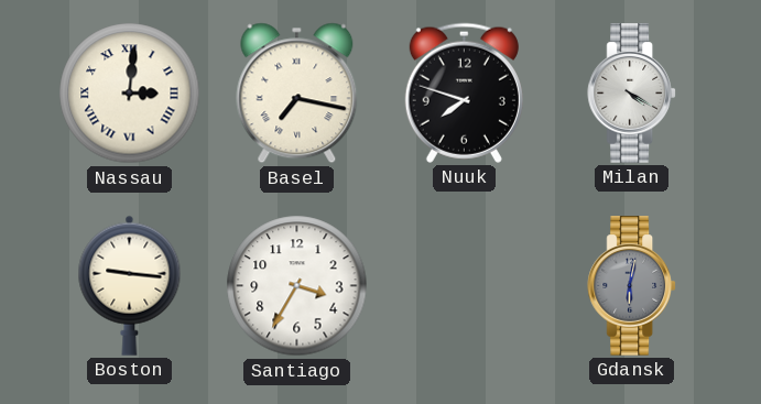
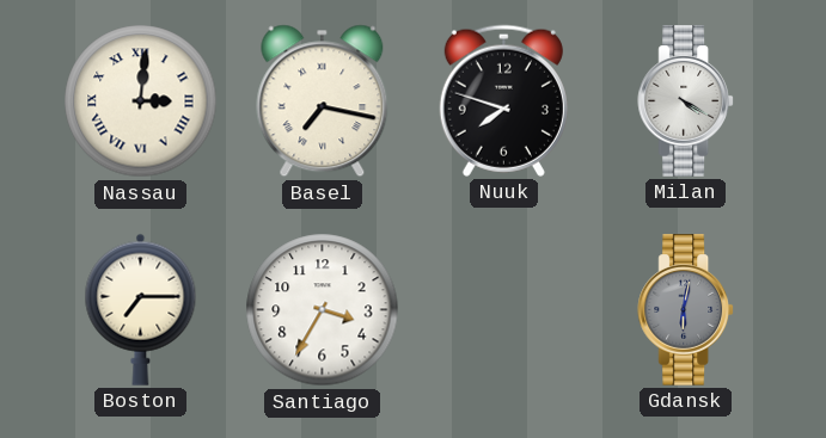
Boston: 9:16 -> 7:15
